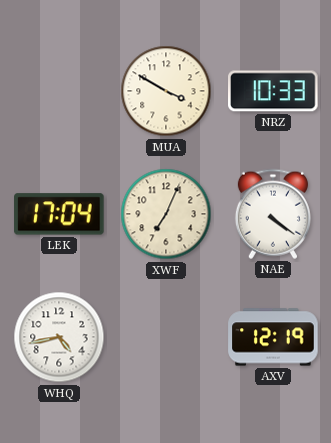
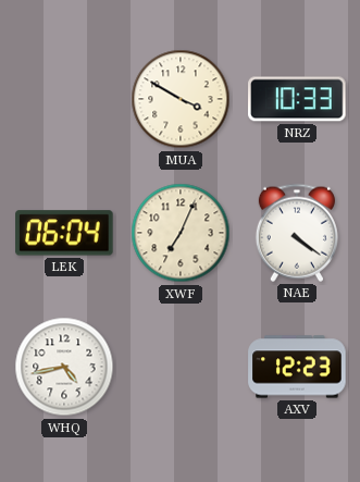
LEK: 17:04 -> 06:04
AXV: 12:19 -> 12:23
